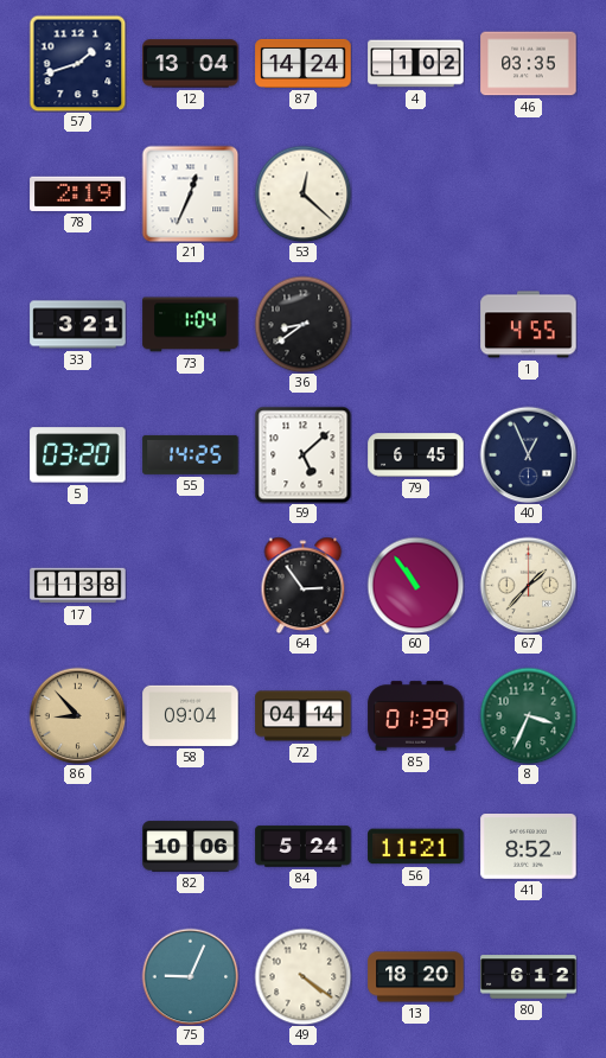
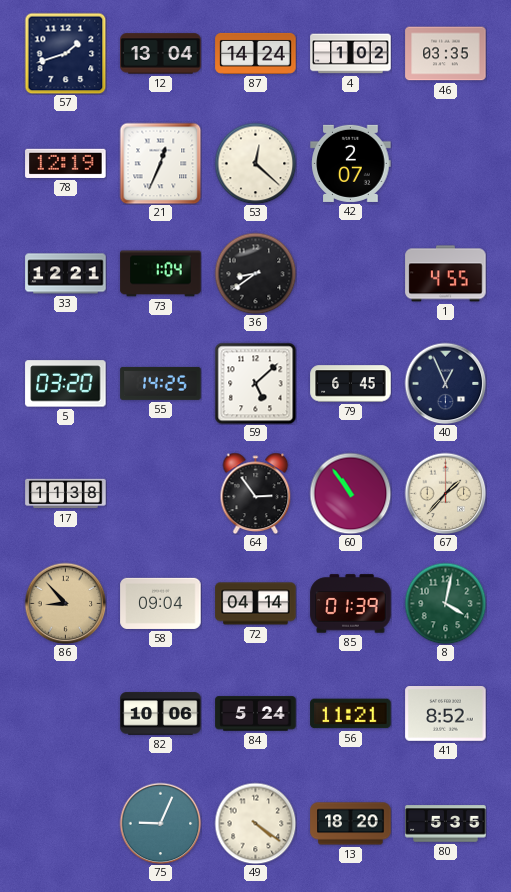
78: 2:19 -> 12:19
42: none -> 2:07
33: 3:21 -> 12:21
8: 3:34 -> 4:02
80: 6:12 -> 5:35
